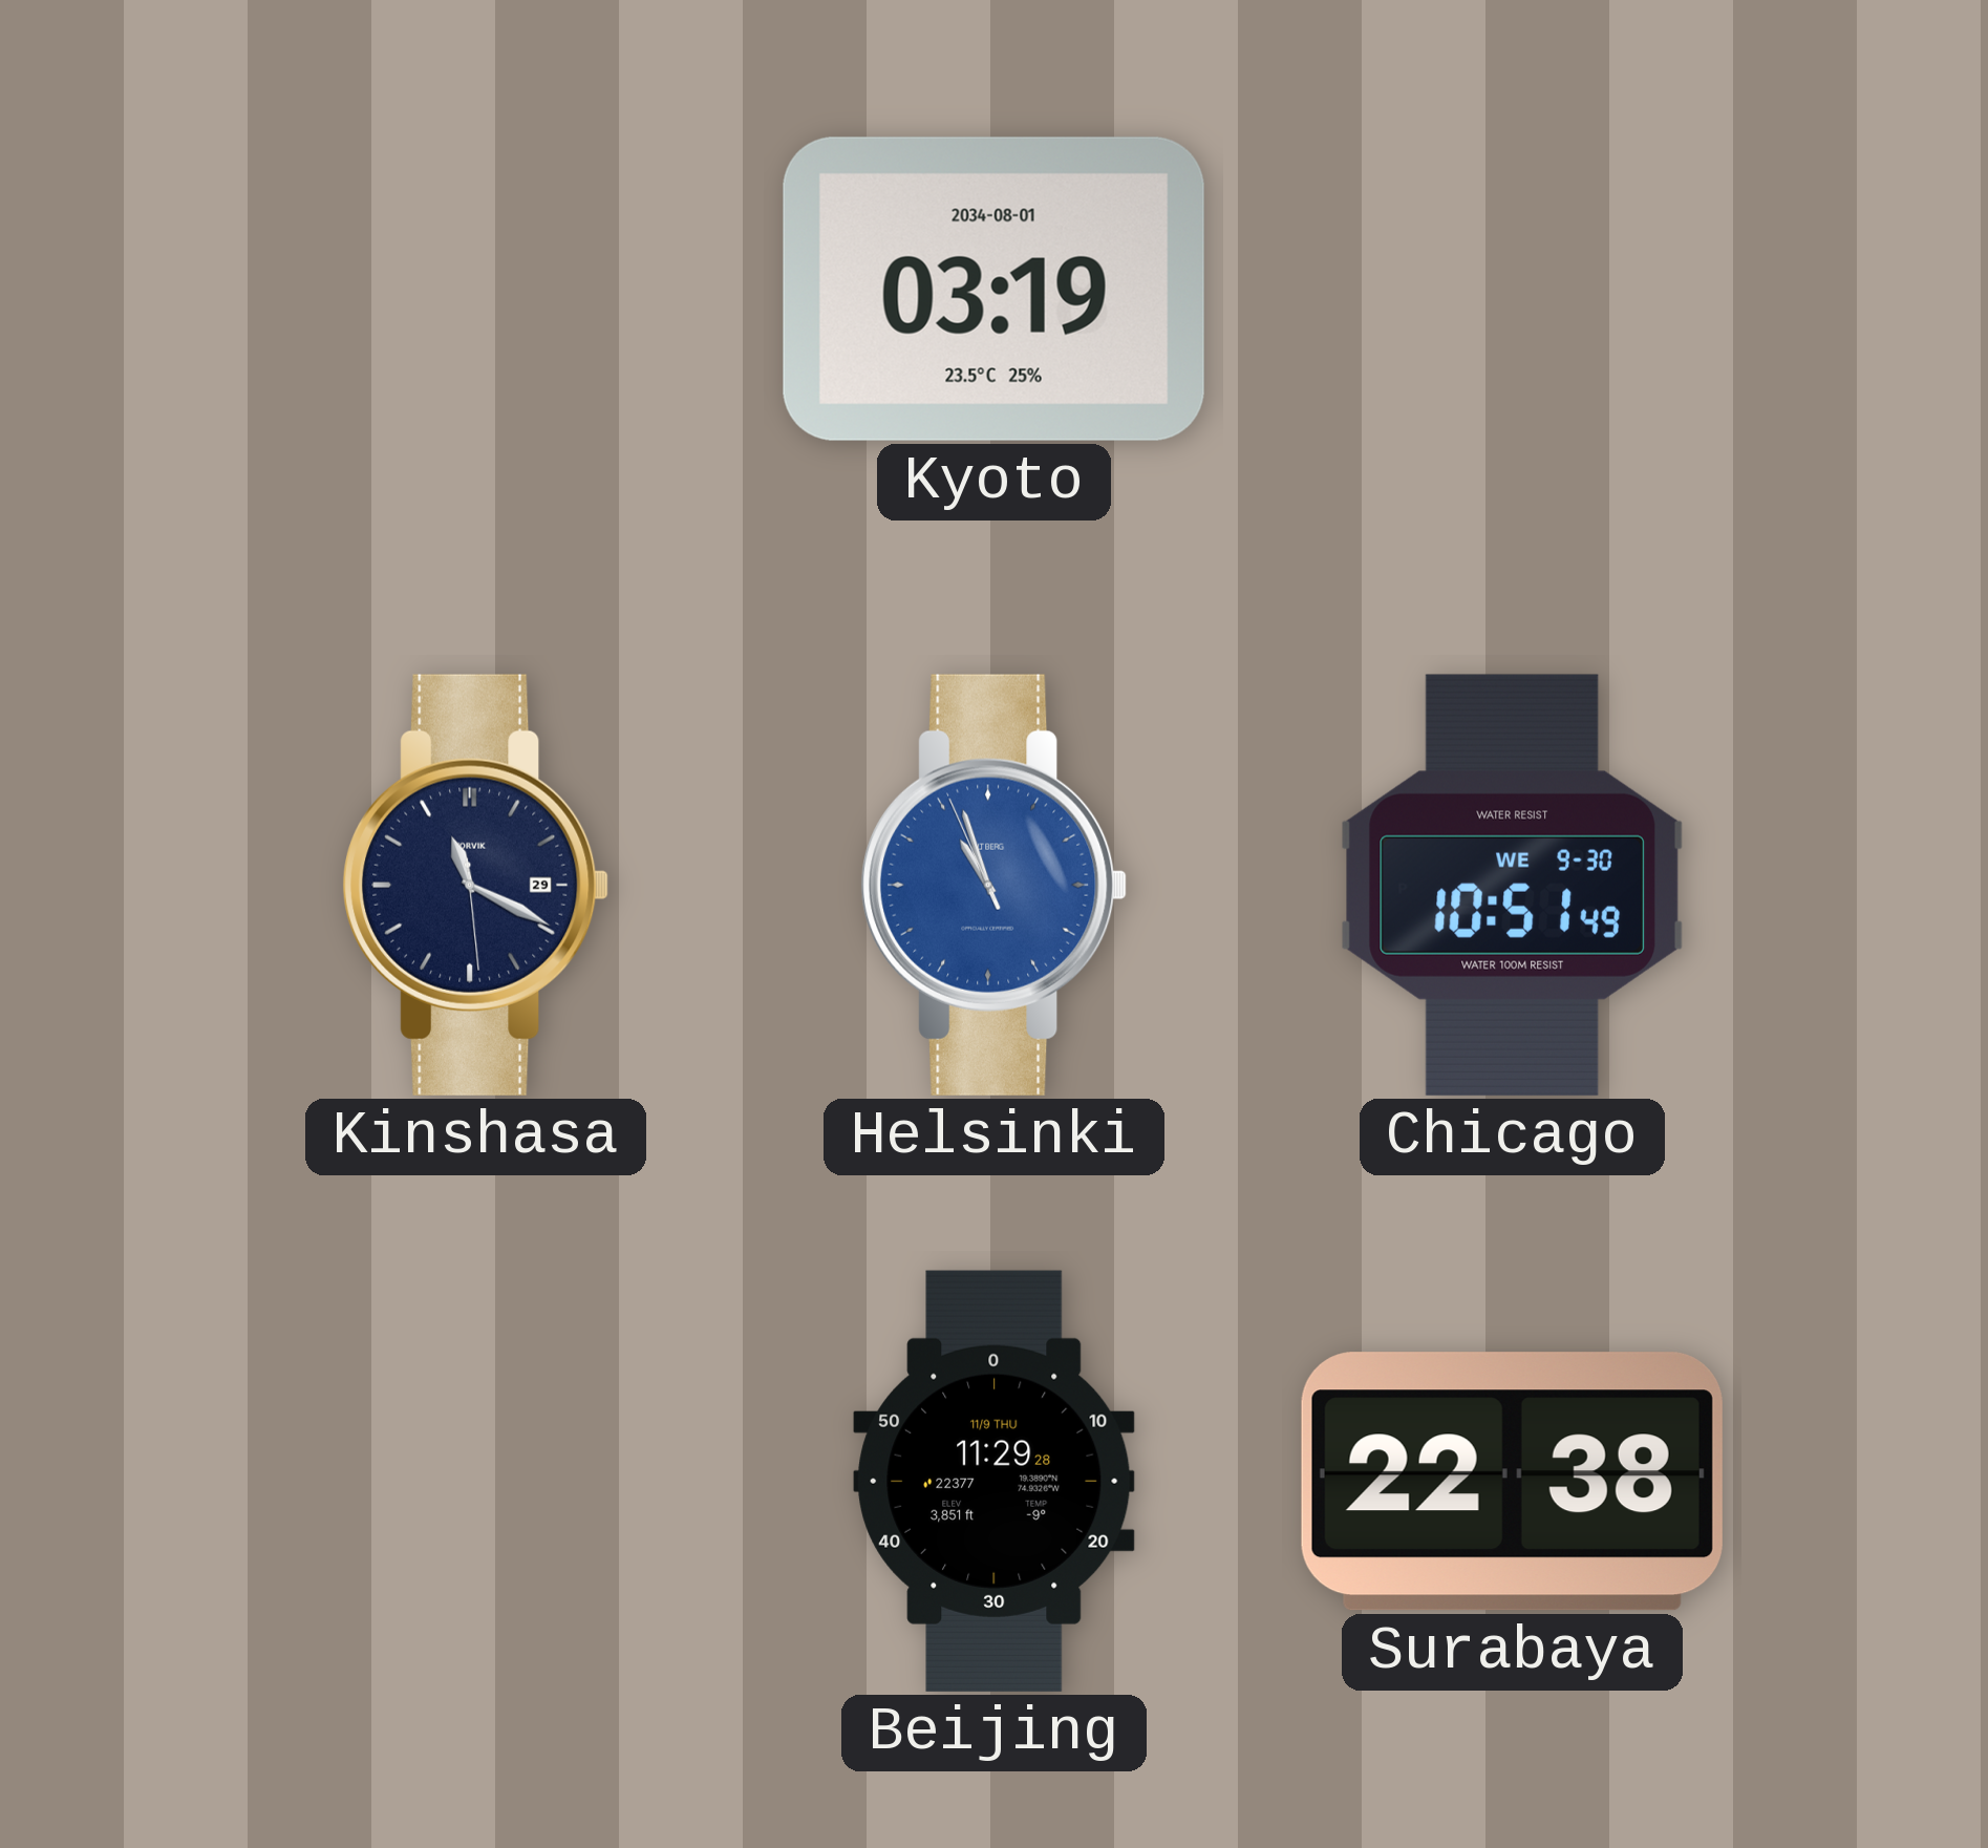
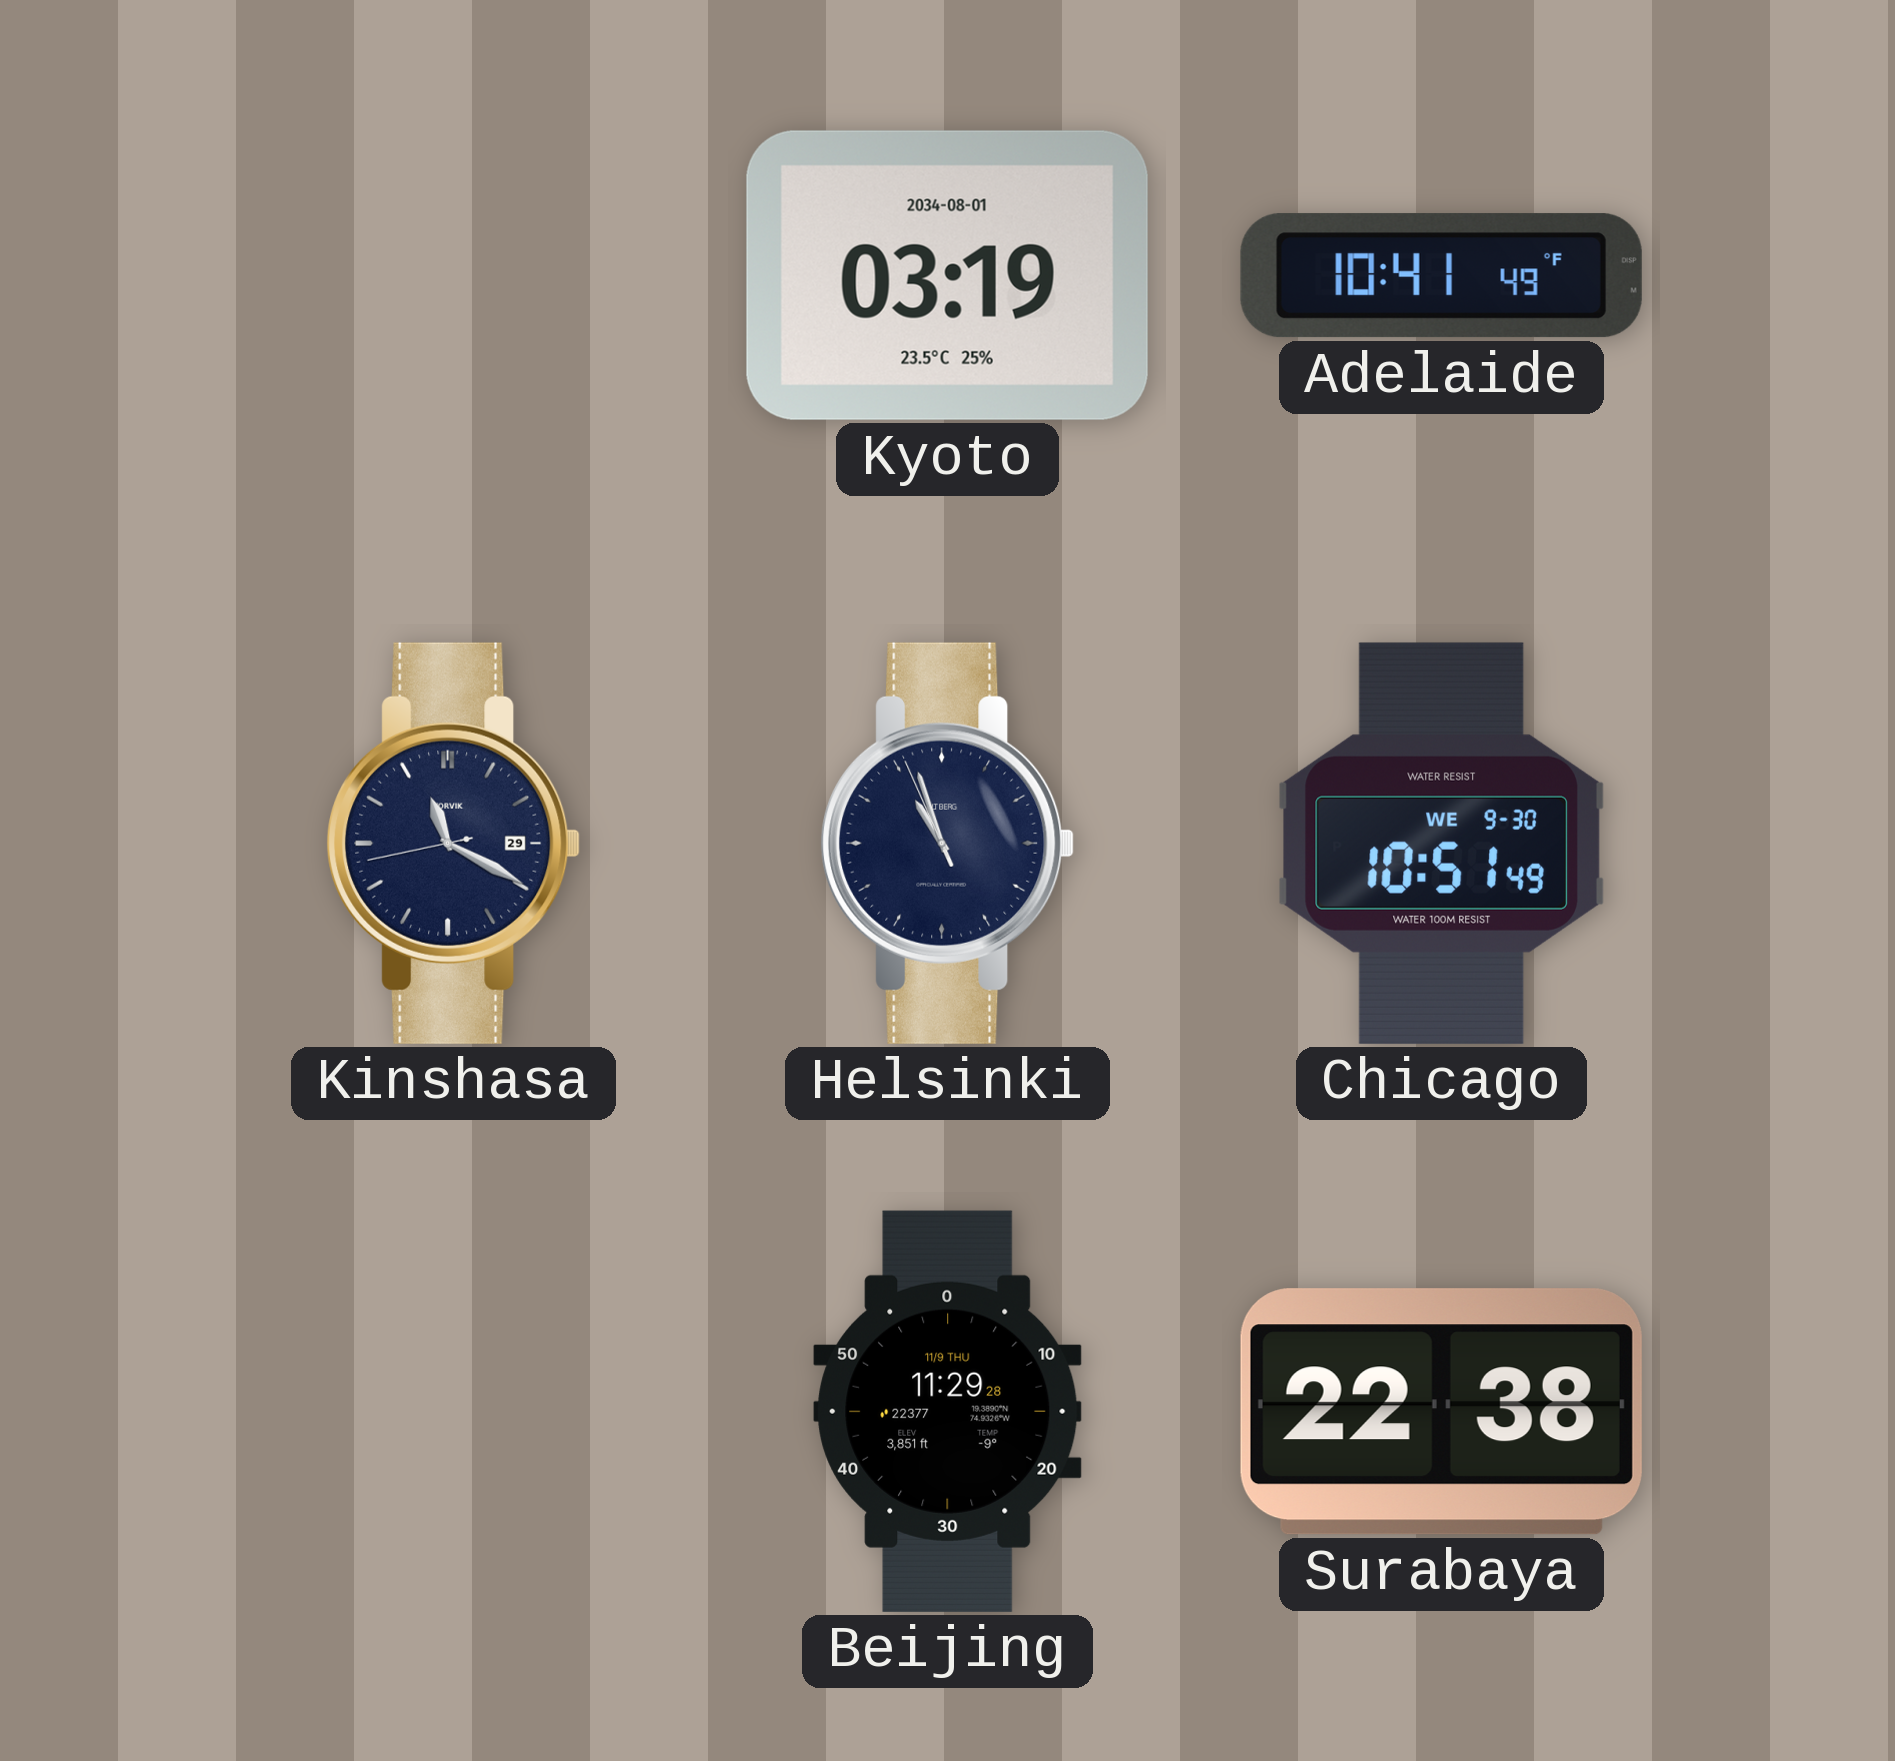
Adelaide: none -> 10:41
Kinshasa: 11:19:29 -> 11:19:43
Helsinki dial: blue -> navy
